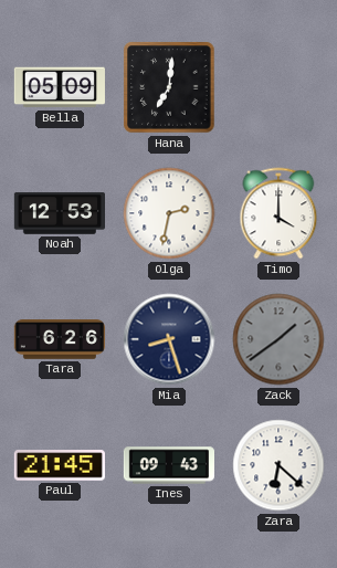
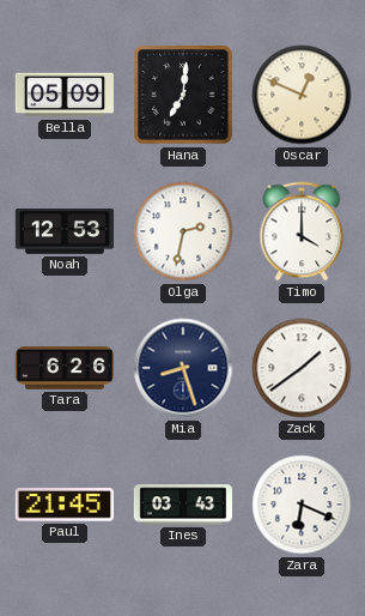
Oscar: none -> 12:49
Zack dial: grey -> white
Ines: 09:43 -> 03:43
Zara: 6:22 -> 6:19
